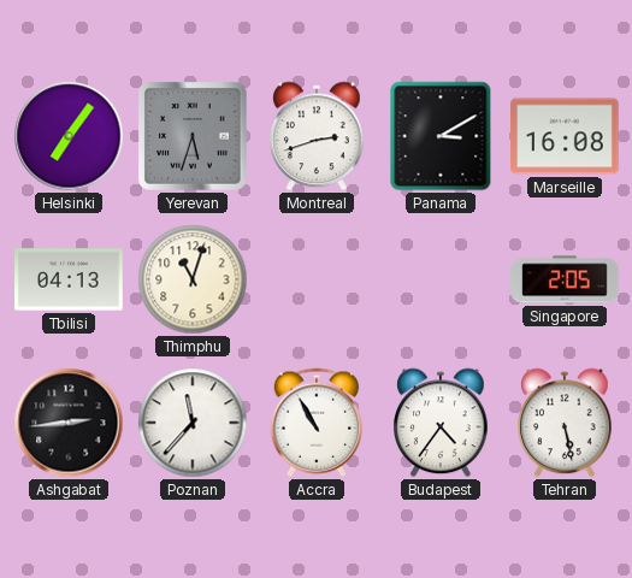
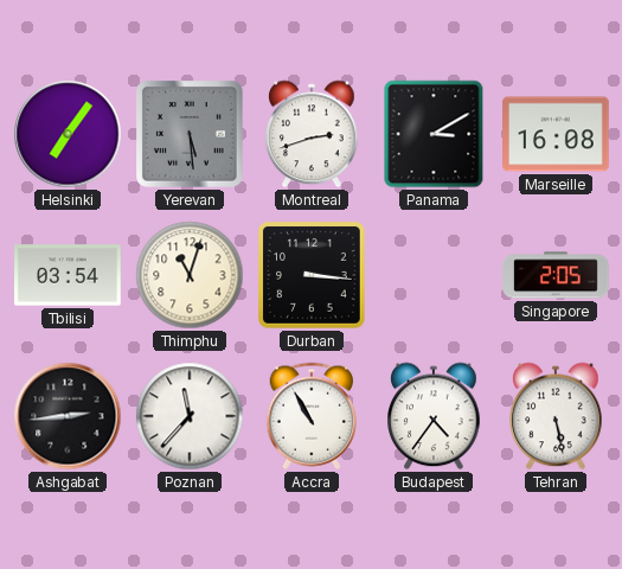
Yerevan: 5:33 -> 5:29
Tbilisi: 04:13 -> 03:54
Durban: none -> 3:16
